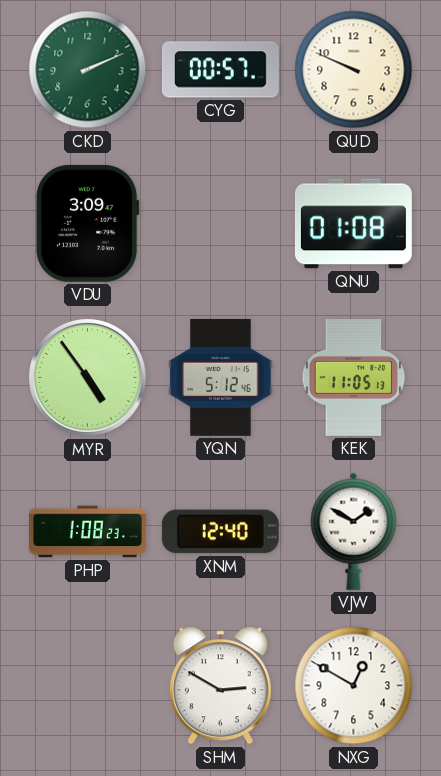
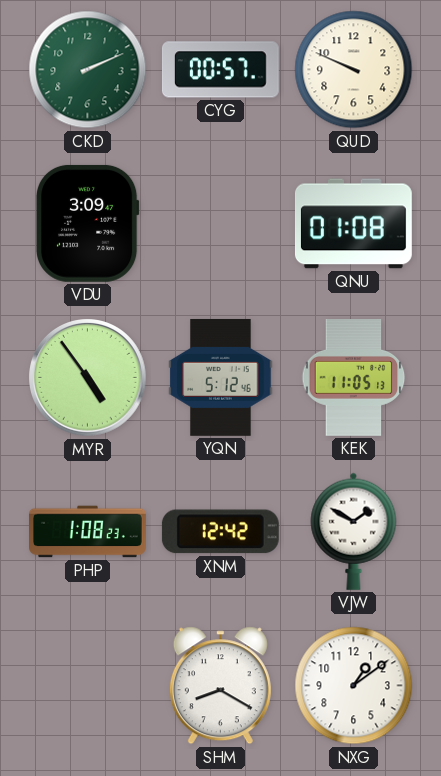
XNM: 12:40 -> 12:42
SHM: 2:50 -> 8:20
NXG: 12:50 -> 1:09
